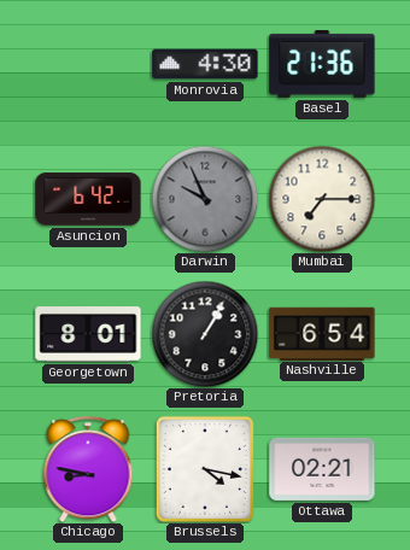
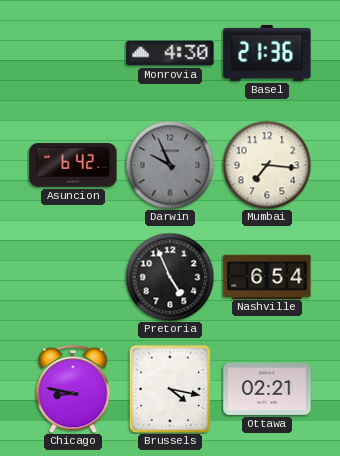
Mumbai: 7:15 -> 7:16
Georgetown: 8:01 -> none
Pretoria: 1:05 -> 4:56
